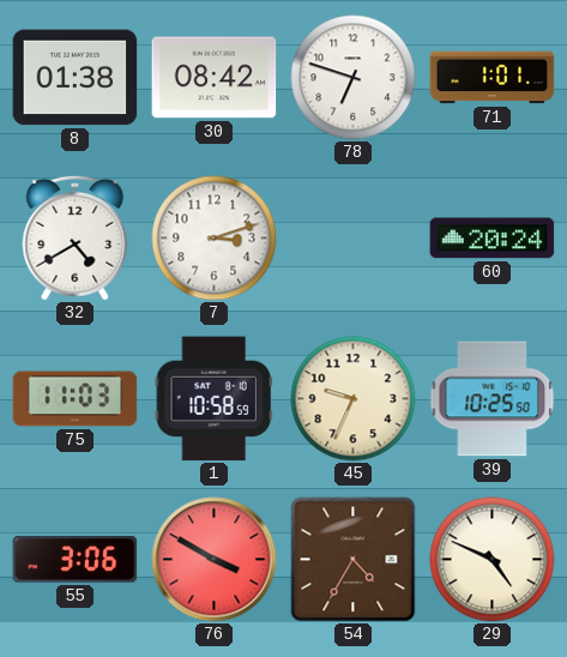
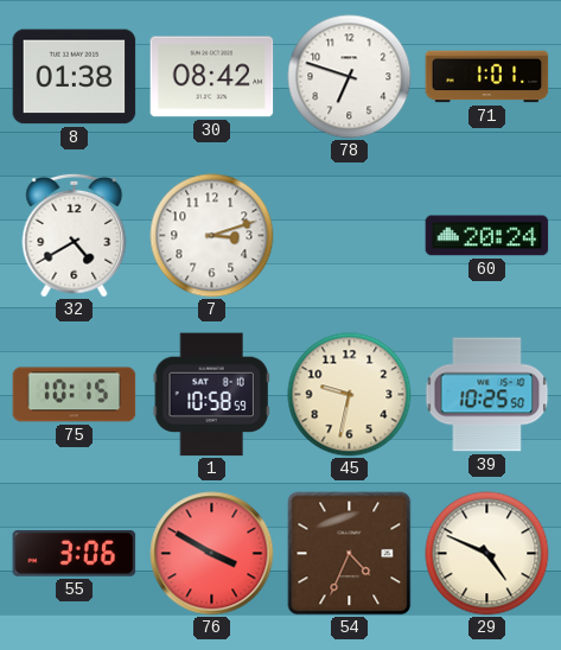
75: 11:03 -> 10:15
45: 9:34 -> 9:32
54: 4:35 -> 4:34
